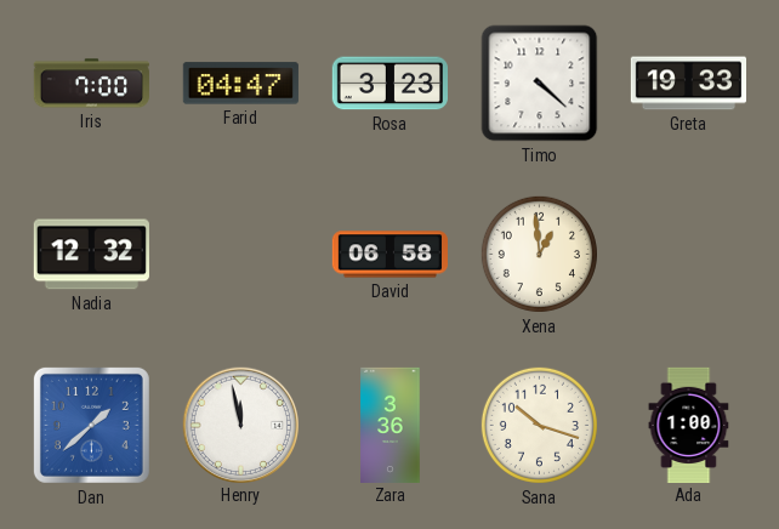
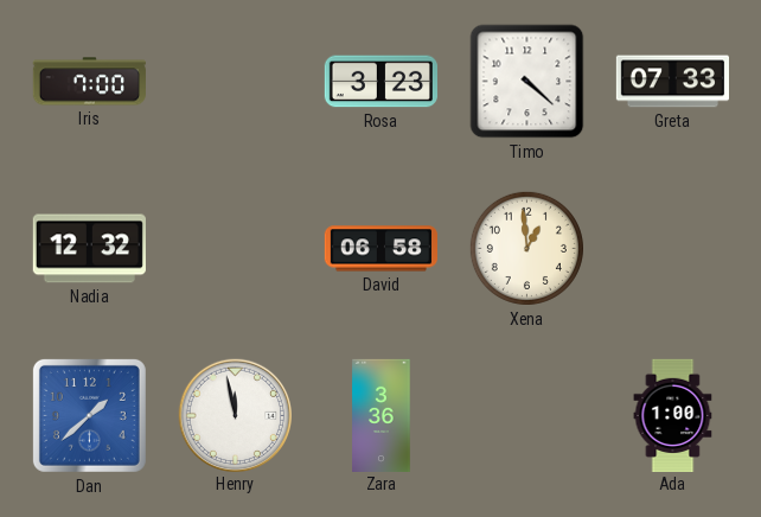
Farid: 04:47 -> none
Greta: 19:33 -> 07:33
Sana: 10:18 -> none
